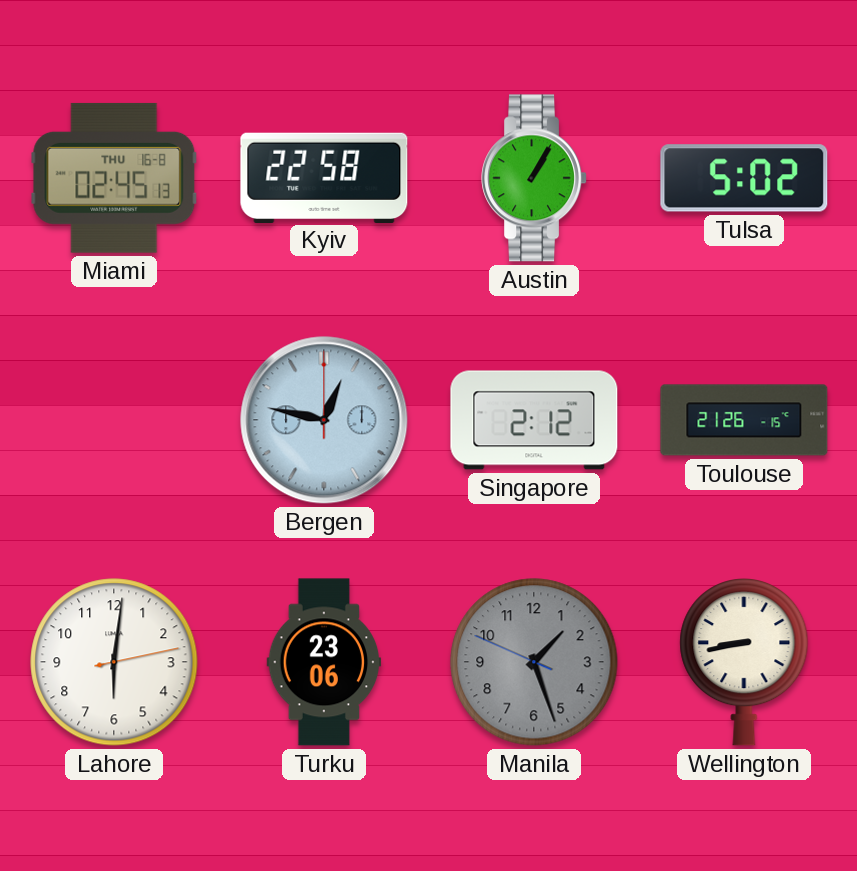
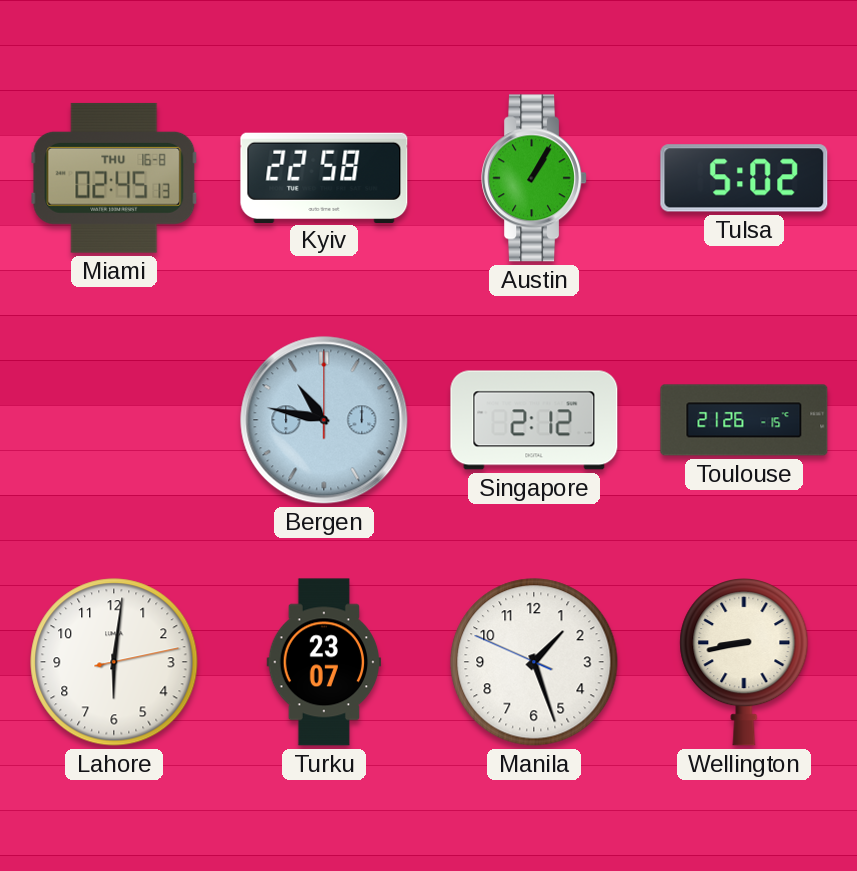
Bergen: 12:47 -> 10:47
Turku: 23:06 -> 23:07
Manila dial: grey -> white
